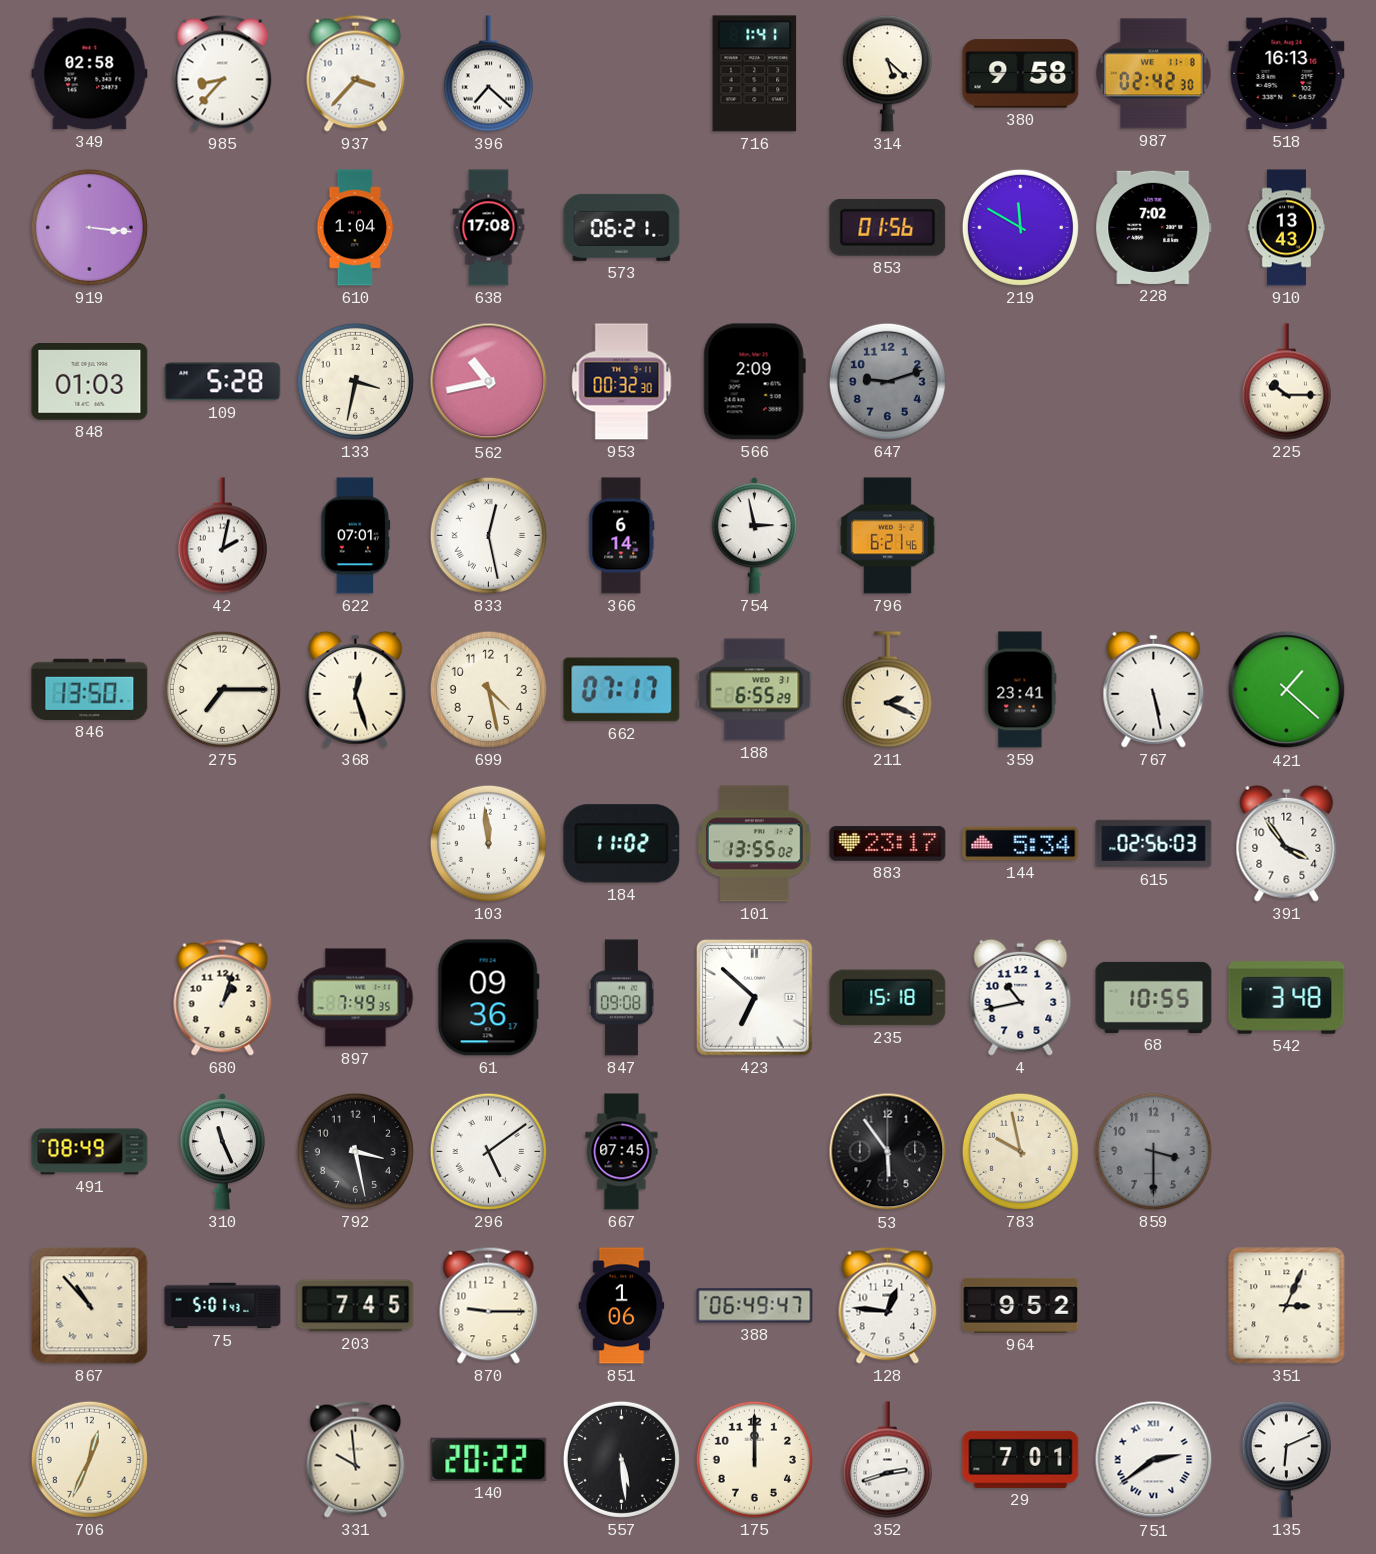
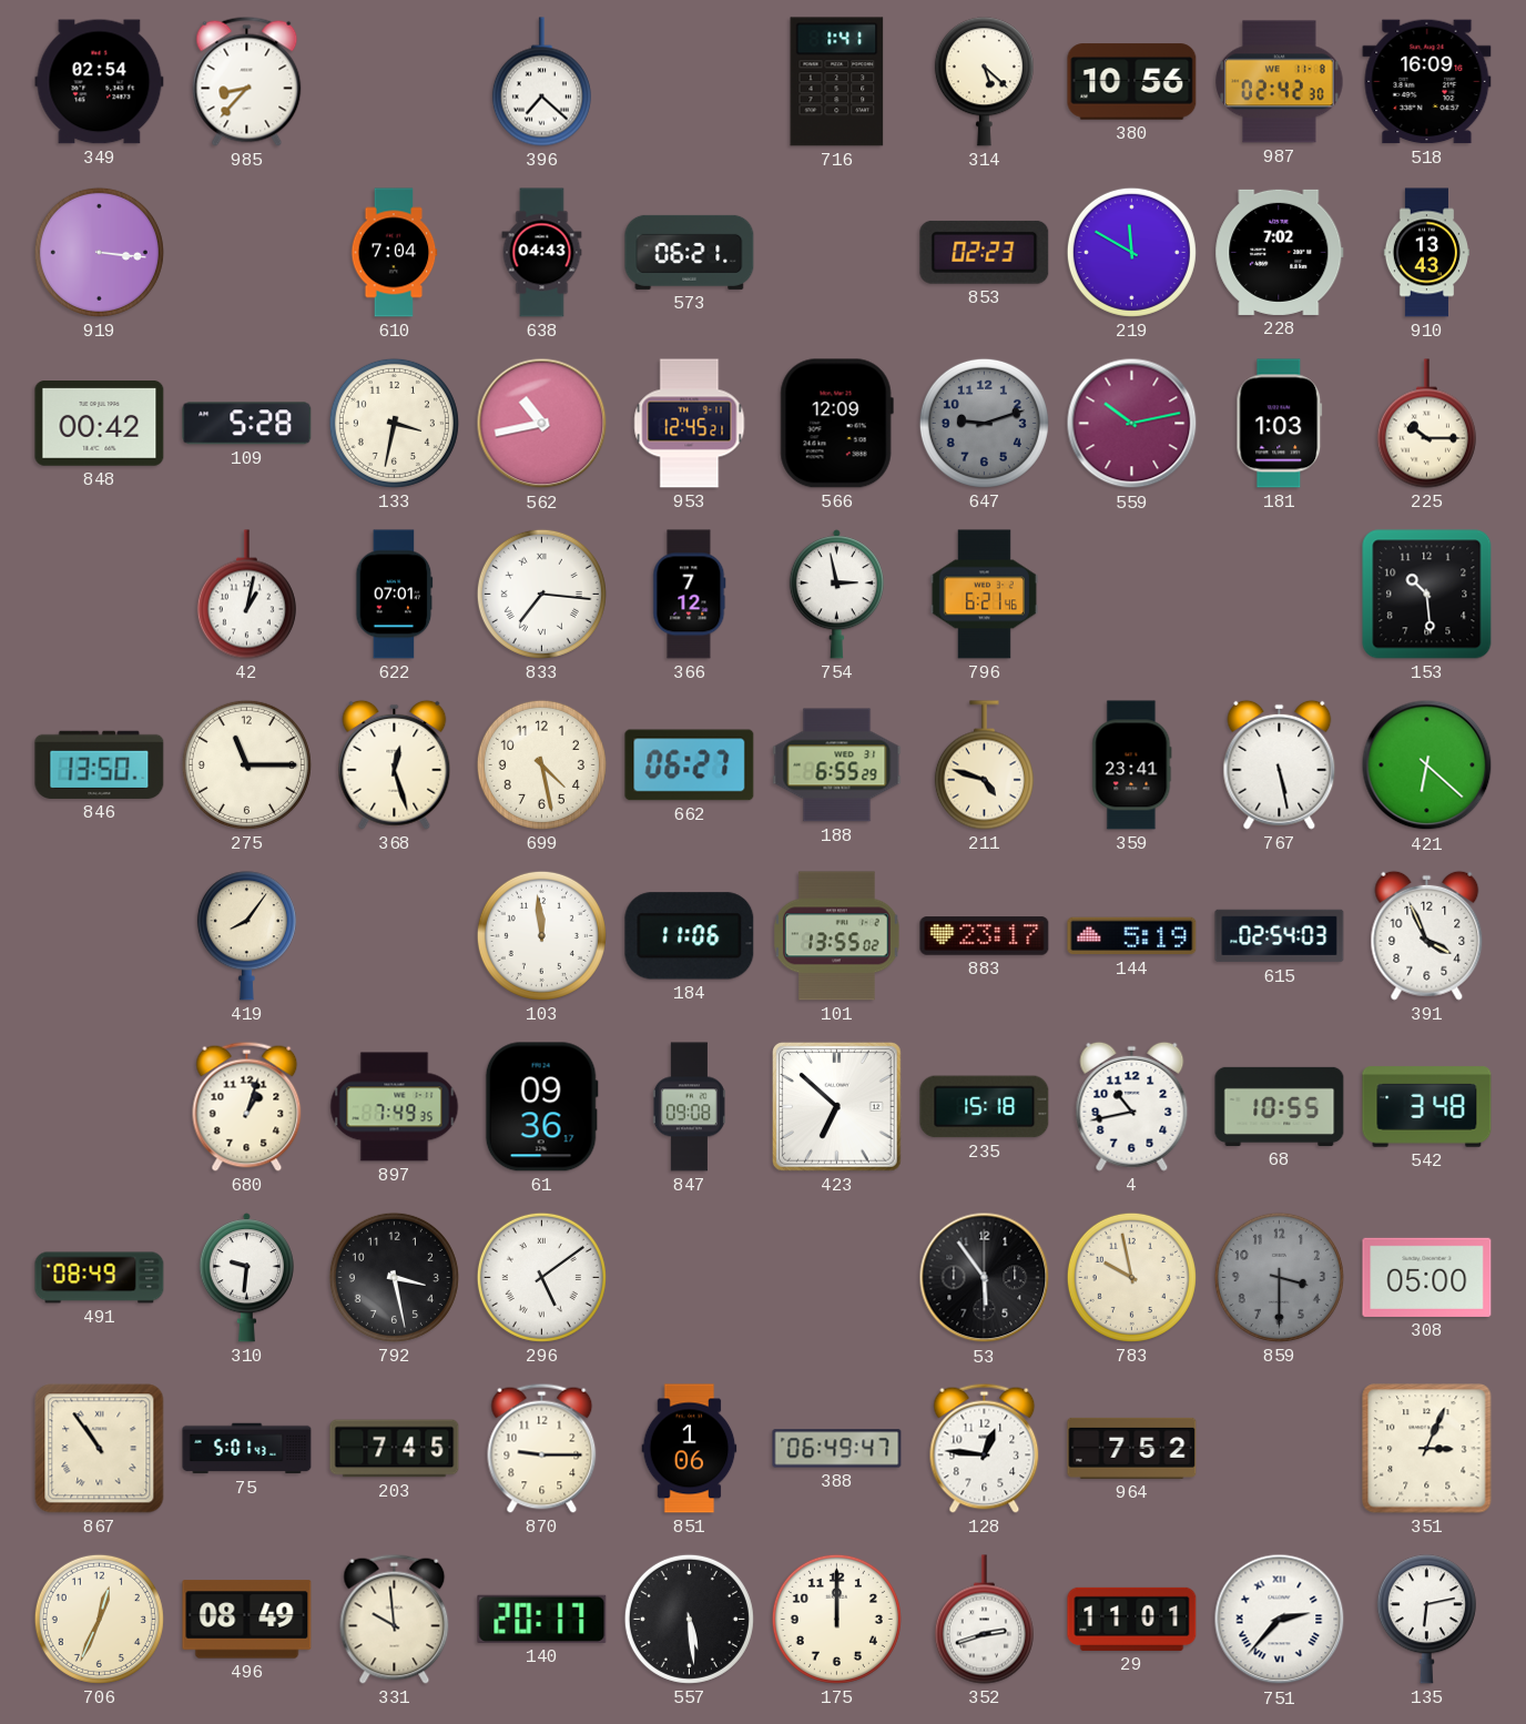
349: 02:58 -> 02:54
937: 3:37 -> none
380: 9:58 -> 10:56
518: 16:13 -> 16:09
610: 1:04 -> 7:04
638: 17:08 -> 04:43
853: 01:56 -> 02:23
848: 01:03 -> 00:42
953: 00:32 -> 12:45
566: 2:09 -> 12:09
559: none -> 10:13
181: none -> 1:03
42: 2:02 -> 1:02
833: 12:28 -> 7:16
366: 6:14 -> 7:12
153: none -> 10:29
275: 7:15 -> 11:15
662: 07:17 -> 06:27
211: 2:19 -> 4:48
421: 1:22 -> 6:22
419: none -> 8:06
184: 11:02 -> 11:06
144: 5:34 -> 5:19
615: 02:56 -> 02:54
391: 3:54 -> 3:56
310: 11:26 -> 9:31
667: 07:45 -> none
308: none -> 05:00
867: 10:53 -> 10:54
964: 9:52 -> 7:52
496: none -> 08:49
140: 20:22 -> 20:17
29: 7:01 -> 11:01
751: 2:39 -> 2:37
135: 6:11 -> 6:13
